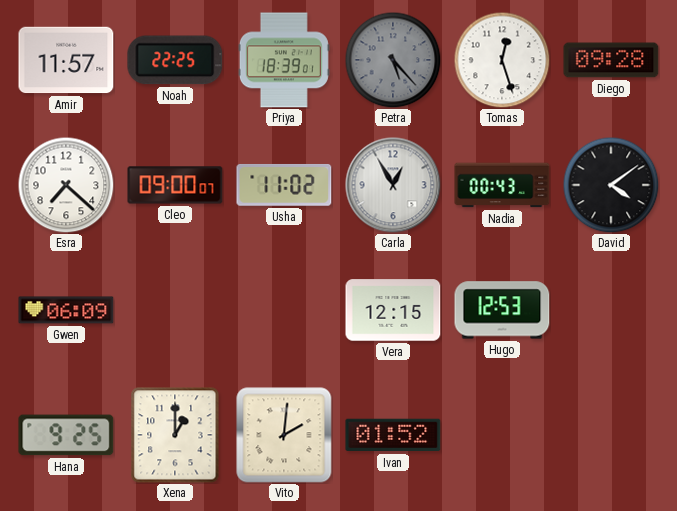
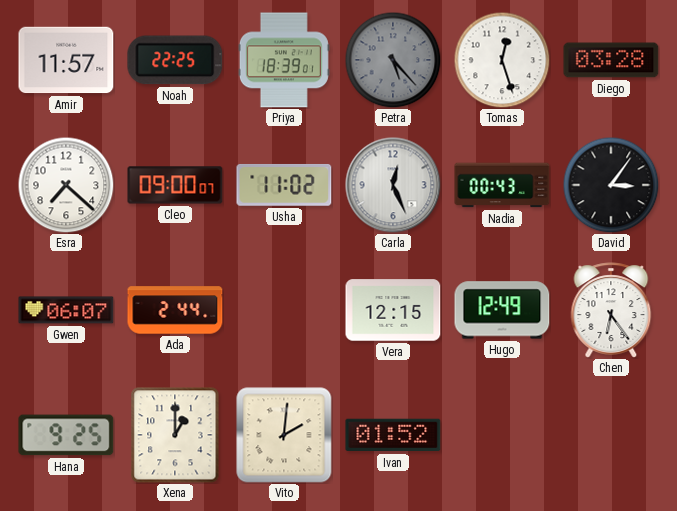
Diego: 09:28 -> 03:28
Carla: 12:55 -> 12:26
David: 4:09 -> 3:06
Gwen: 06:09 -> 06:07
Ada: none -> 2:44
Hugo: 12:53 -> 12:49
Chen: none -> 6:24
